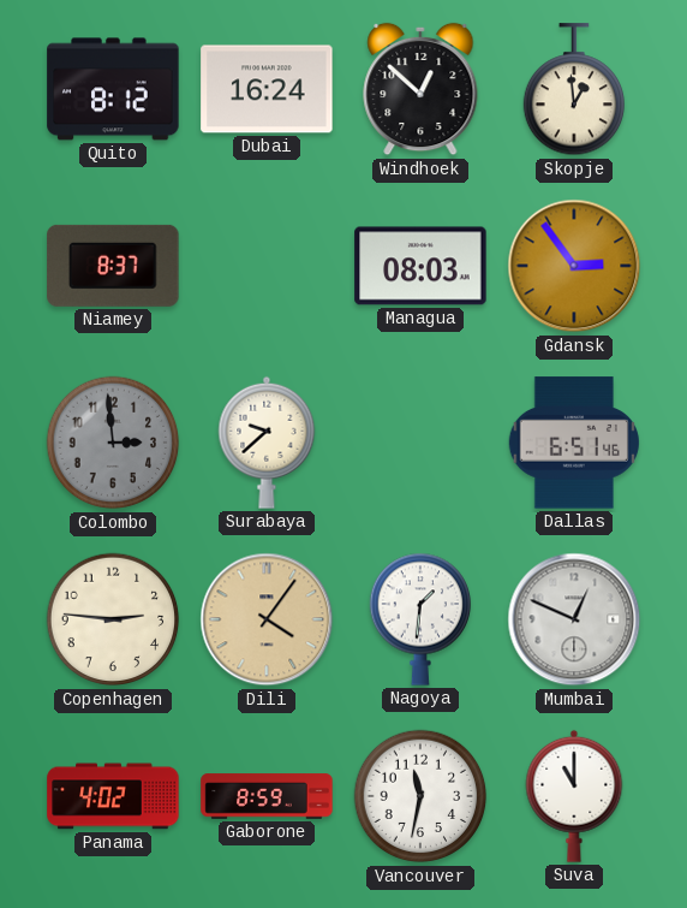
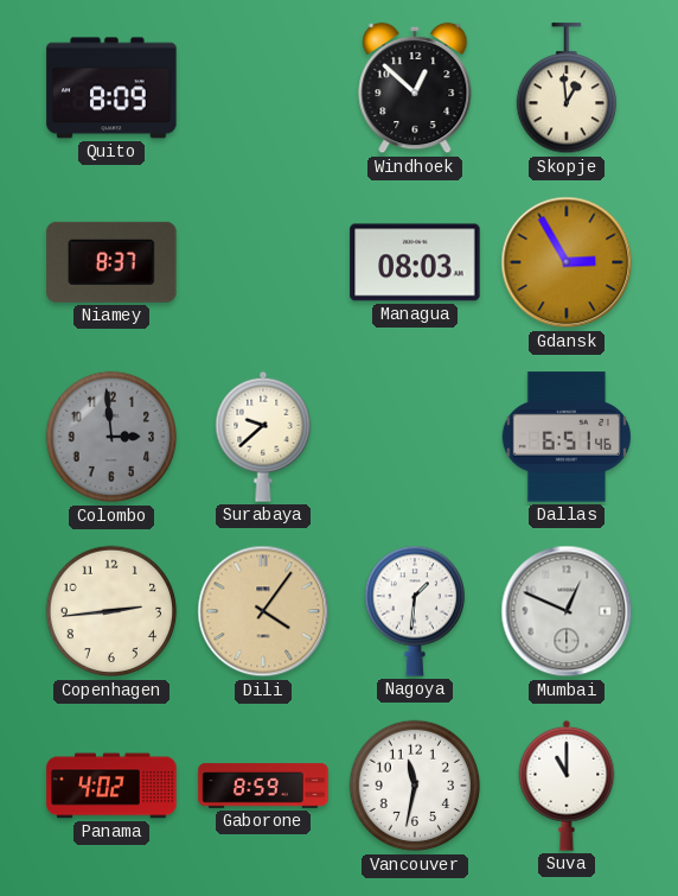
Quito: 8:12 -> 8:09
Dubai: 16:24 -> none
Gdansk: 2:54 -> 2:55
Copenhagen: 2:46 -> 2:44
